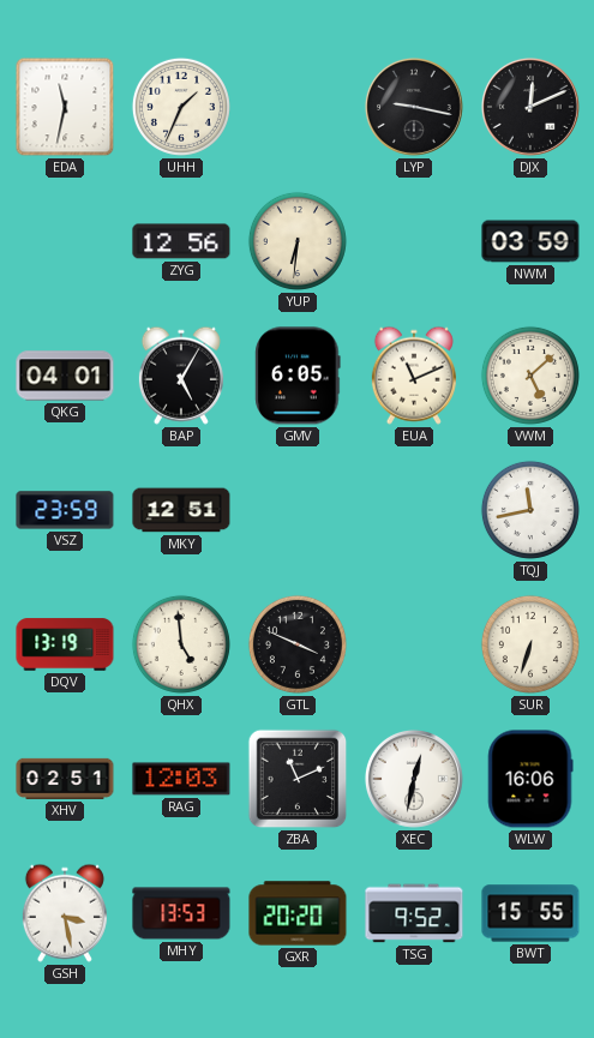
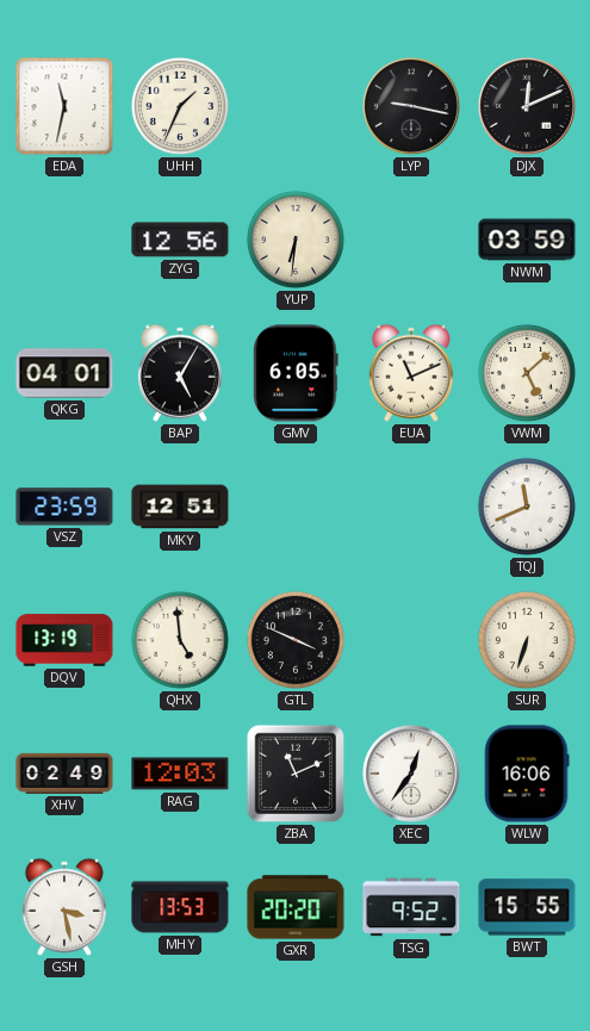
TQJ: 11:43 -> 11:41
XHV: 02:51 -> 02:49
XEC: 12:32 -> 12:36
